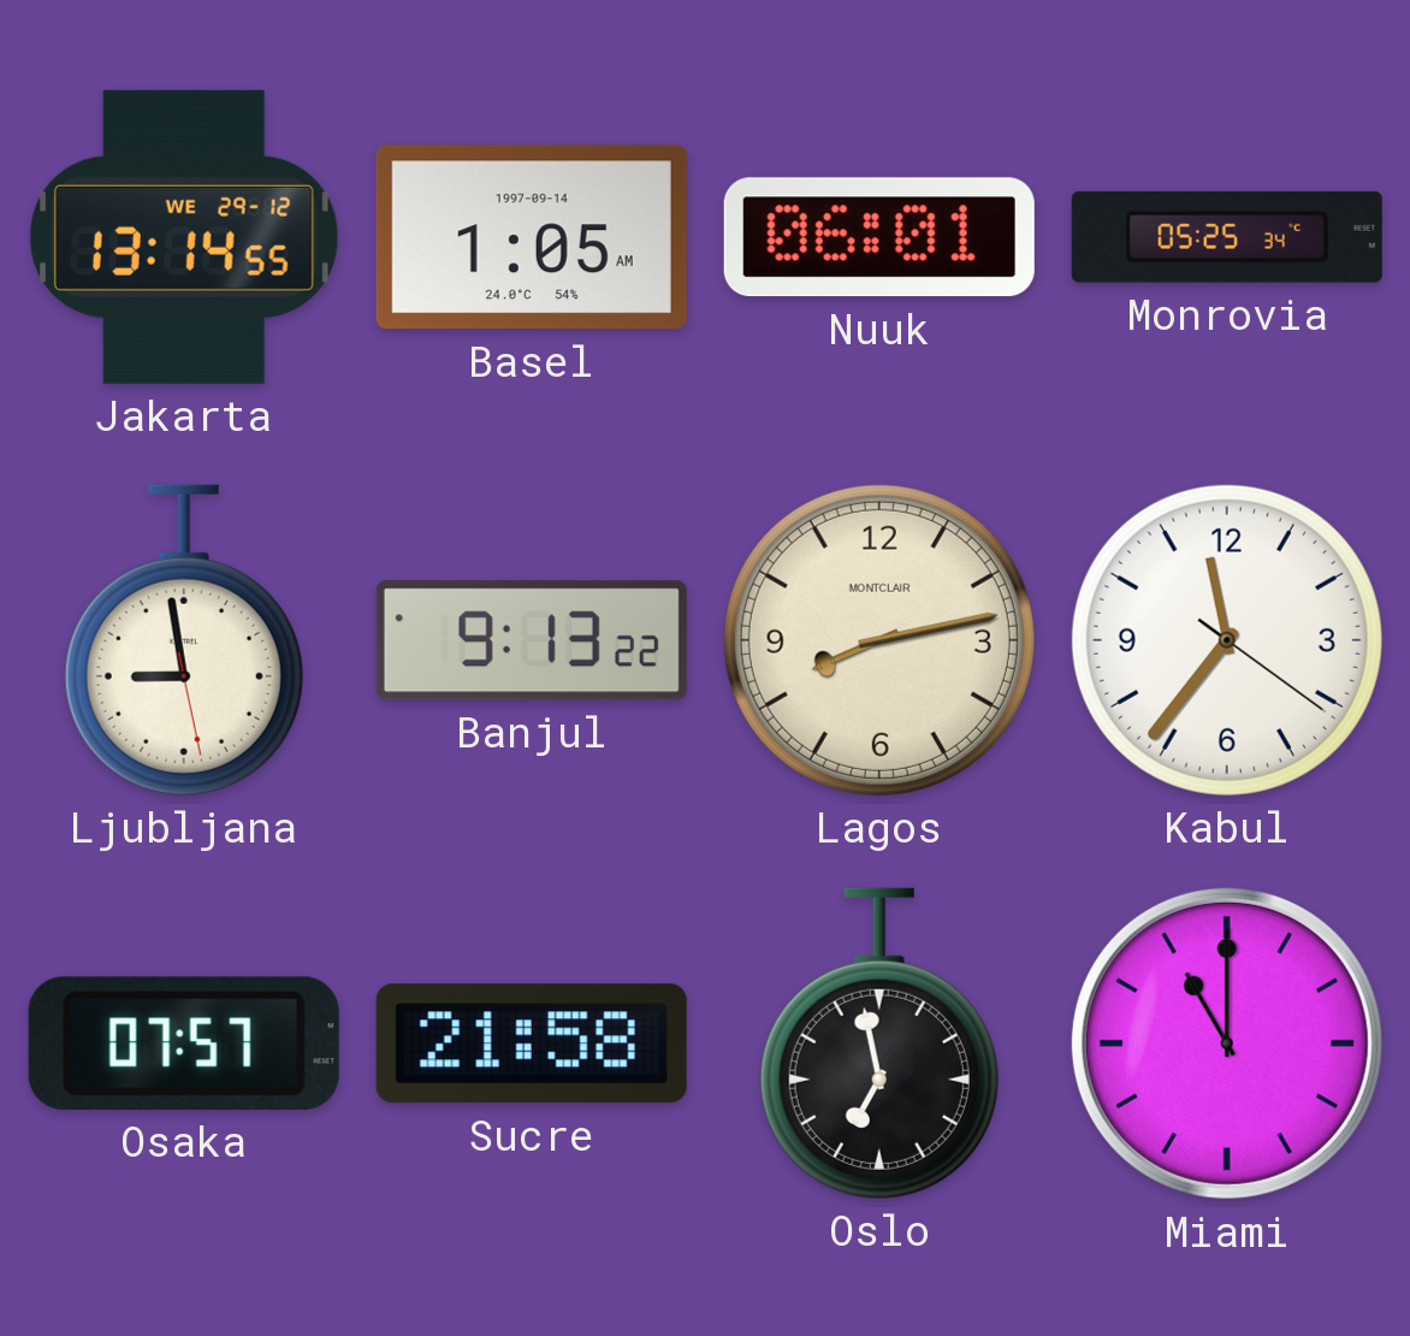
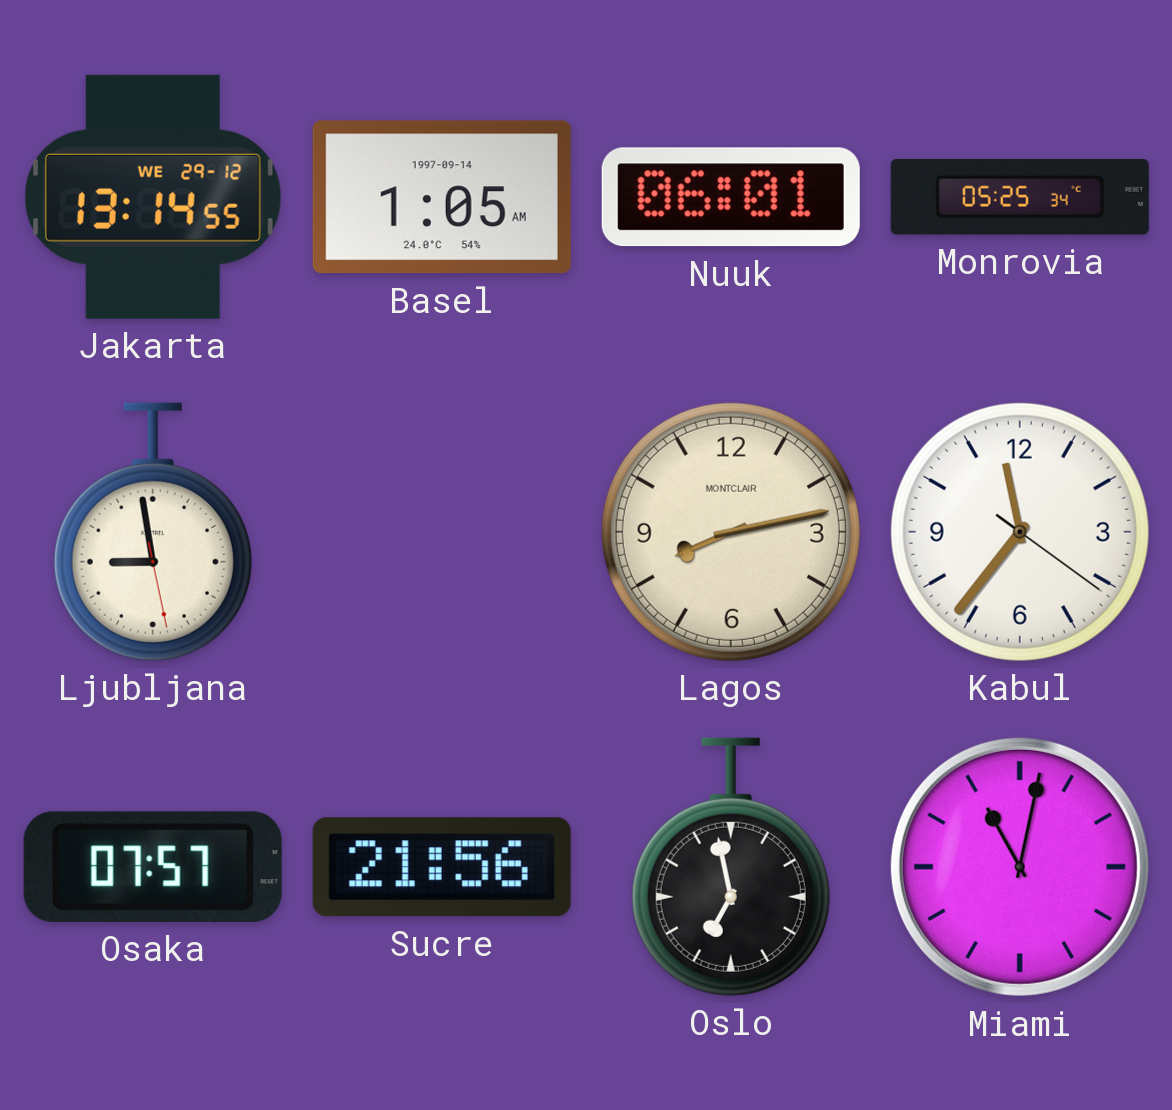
Banjul: 9:13 -> none
Sucre: 21:58 -> 21:56
Miami: 11:00 -> 11:02
